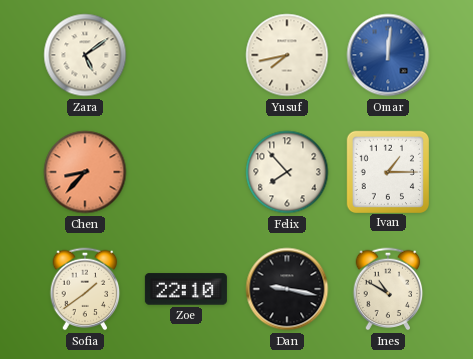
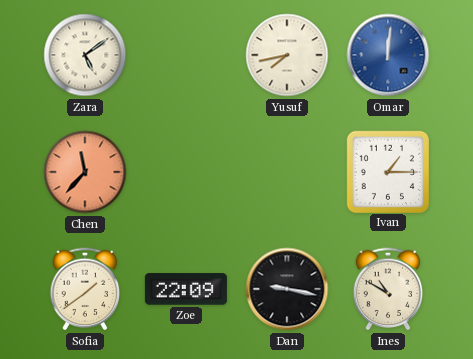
Chen: 8:37 -> 11:37
Felix: 7:53 -> none
Zoe: 22:10 -> 22:09
